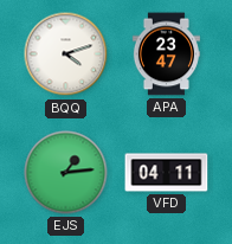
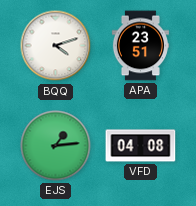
APA: 23:47 -> 23:51
VFD: 04:11 -> 04:08
